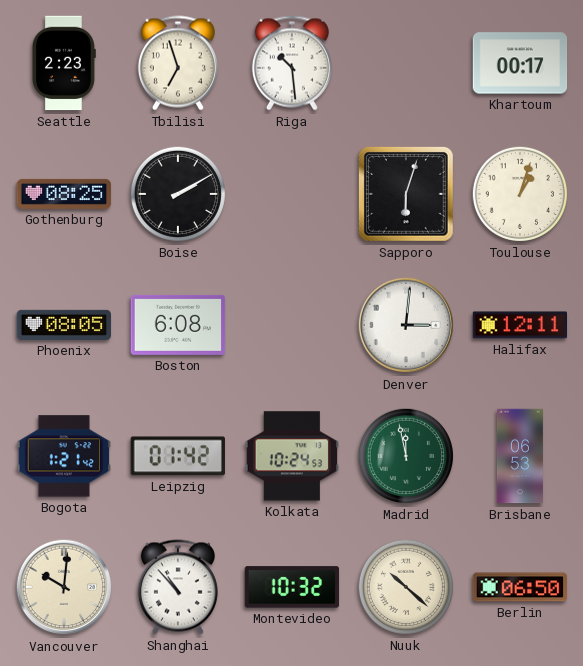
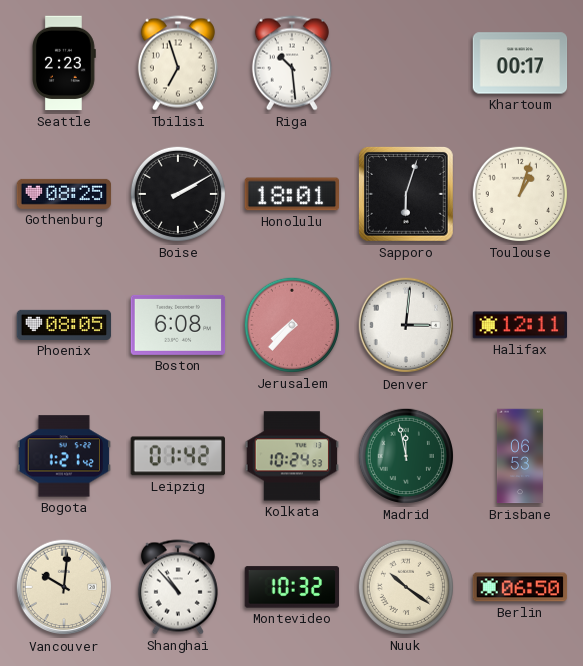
Honolulu: none -> 18:01
Jerusalem: none -> 7:37
Nuuk: 10:22 -> 10:21
